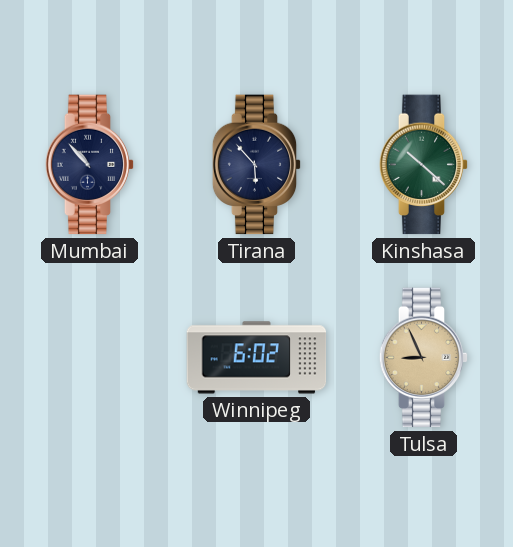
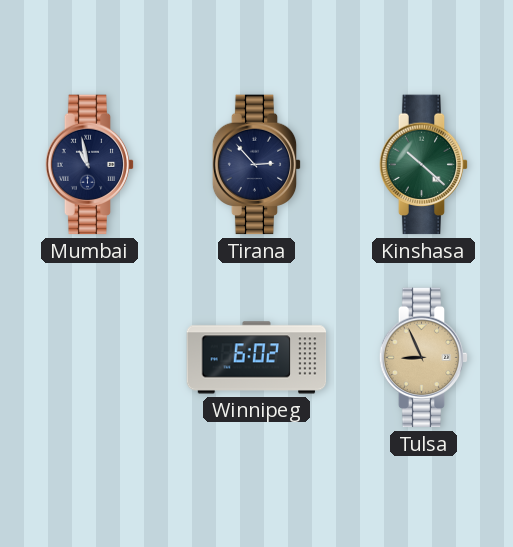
Mumbai: 10:53 -> 10:58
Tirana: 5:53 -> 2:53
